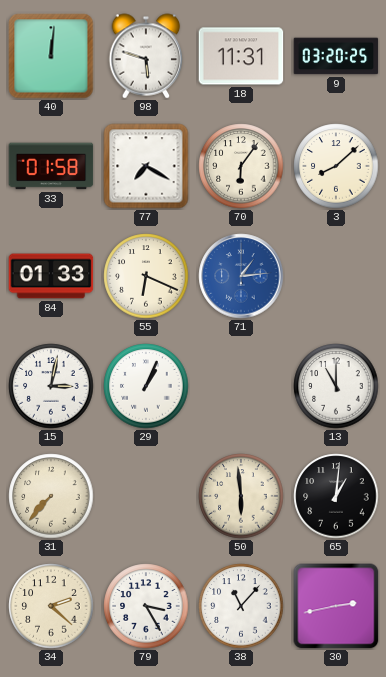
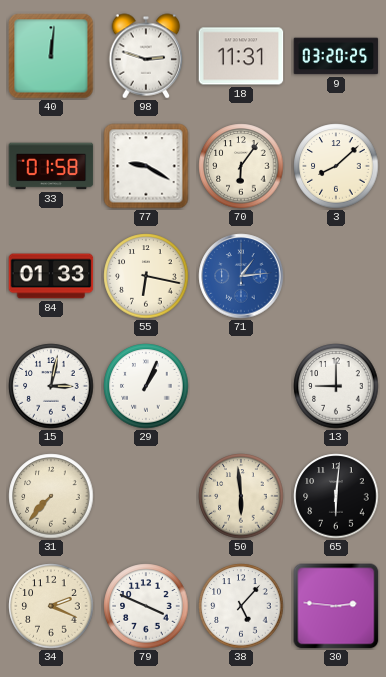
98: 5:48 -> 2:48
77: 7:20 -> 9:20
55: 6:19 -> 6:17
13: 11:00 -> 9:00
65: 1:01 -> 6:01
34: 2:22 -> 2:19
79: 3:25 -> 3:49
38: 11:07 -> 5:07
30: 2:43 -> 2:46
